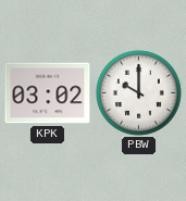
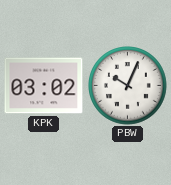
PBW: 10:00 -> 10:04
